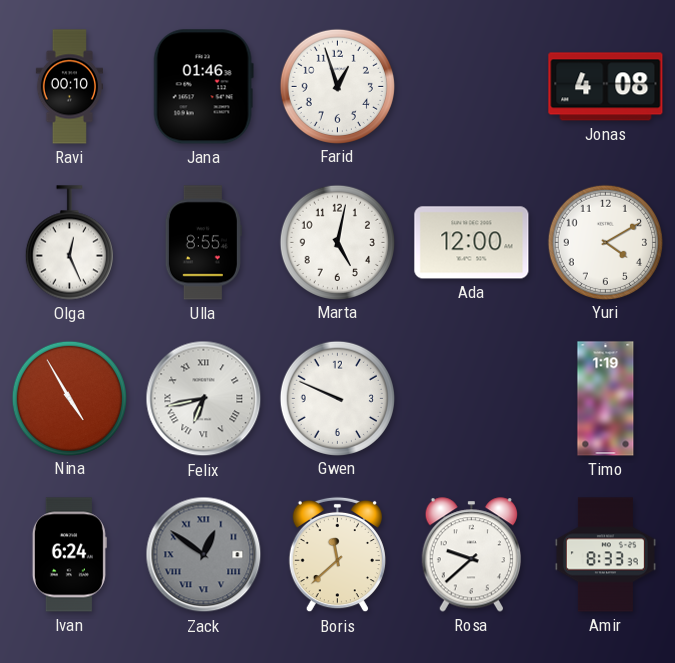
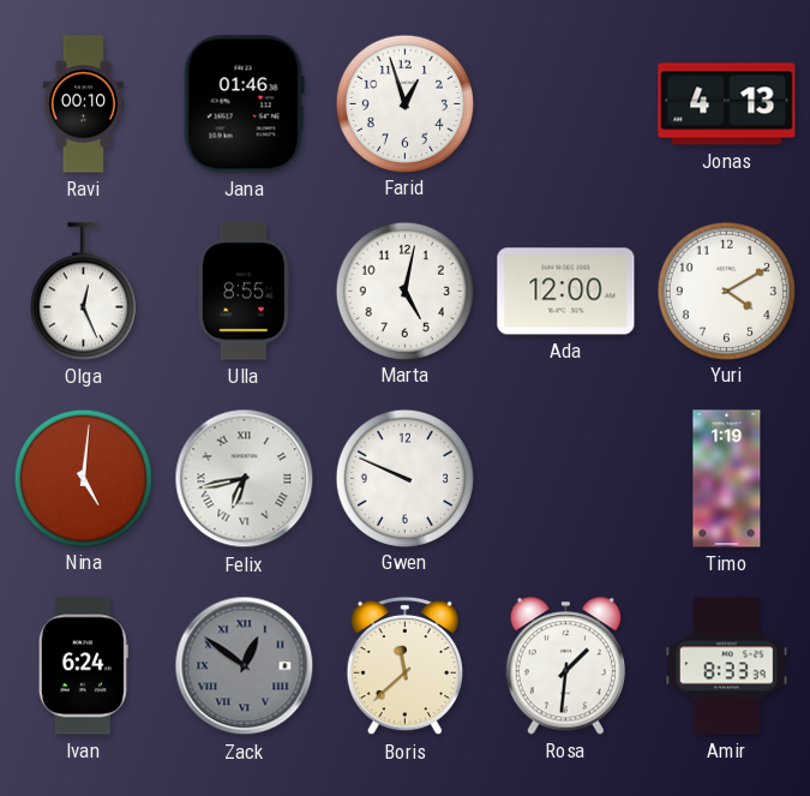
Jonas: 4:08 -> 4:13
Nina: 4:55 -> 5:01
Rosa: 9:38 -> 1:31
